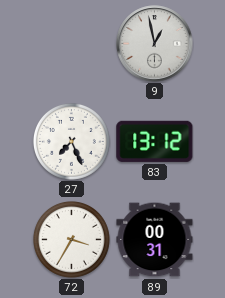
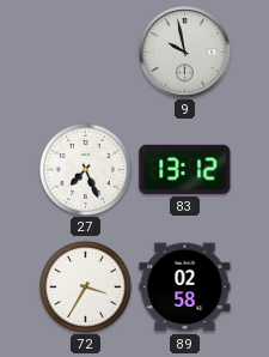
9: 12:58 -> 9:58
89: 00:31 -> 02:58
